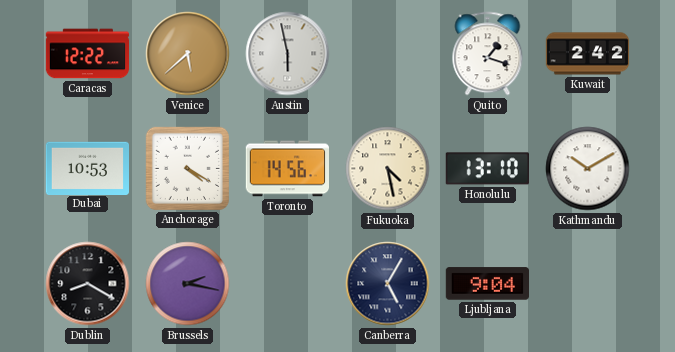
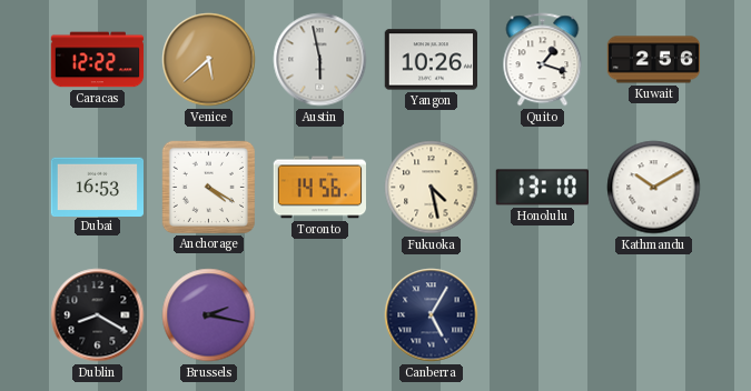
Yangon: none -> 10:26
Kuwait: 2:42 -> 2:56
Dubai: 10:53 -> 16:53
Ljubljana: 9:04 -> none
